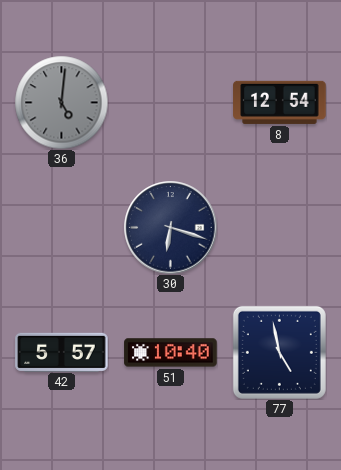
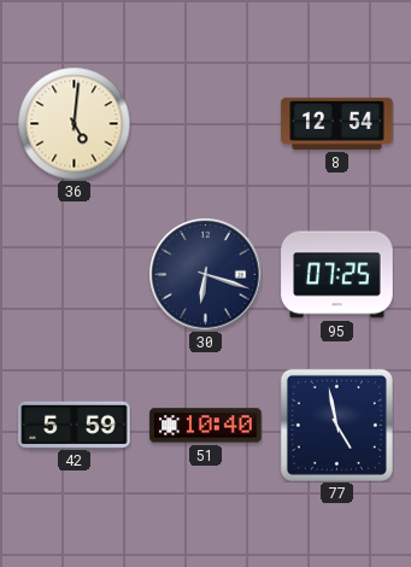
36 dial: grey -> cream
95: none -> 07:25
42: 5:57 -> 5:59
